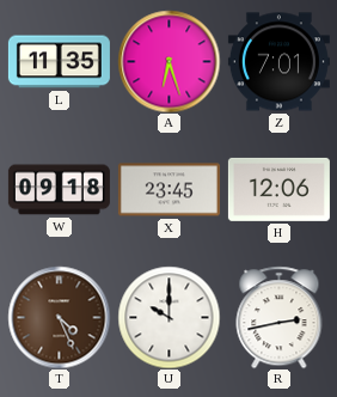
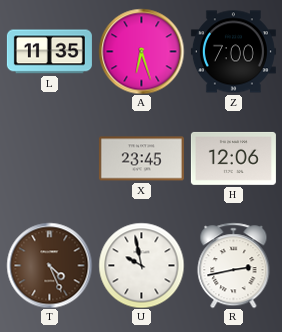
Z: 7:01 -> 7:00
W: 09:18 -> none
U: 10:00 -> 9:58
